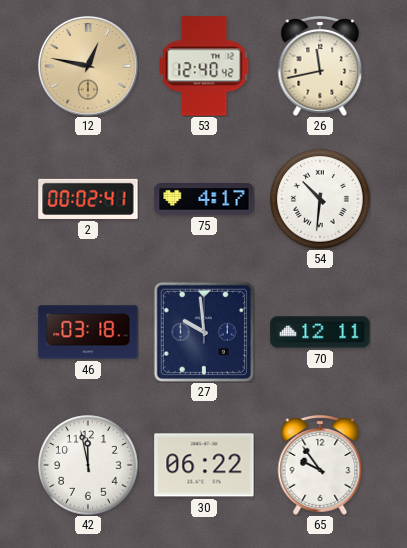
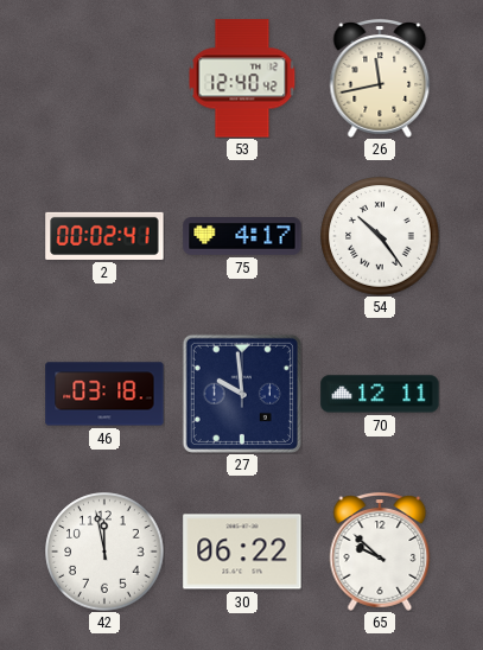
12: 12:47 -> none
54: 10:31 -> 10:24
65: 9:54 -> 9:52
